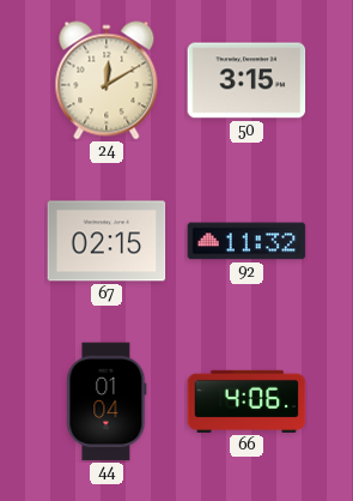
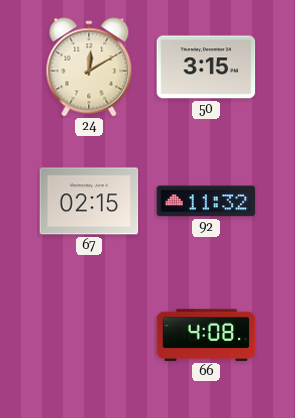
44: 01:04 -> none
66: 4:06 -> 4:08
